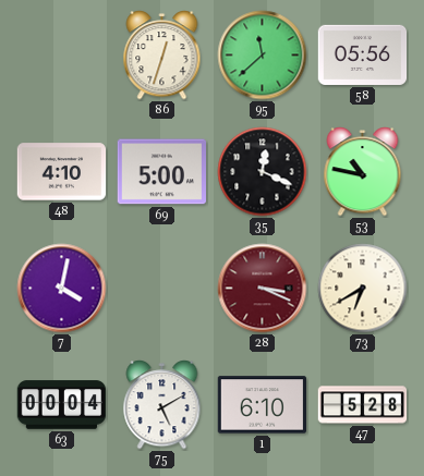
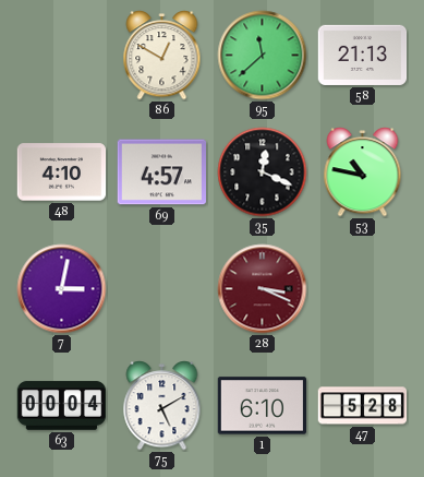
86: 12:33 -> 12:50
58: 05:56 -> 21:13
69: 5:00 -> 4:57
7: 4:02 -> 3:02
73: 6:40 -> none
